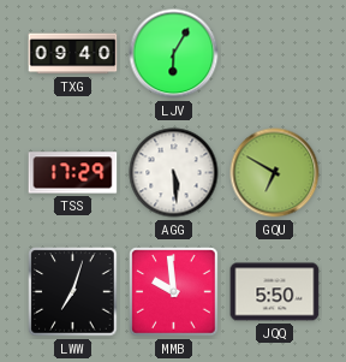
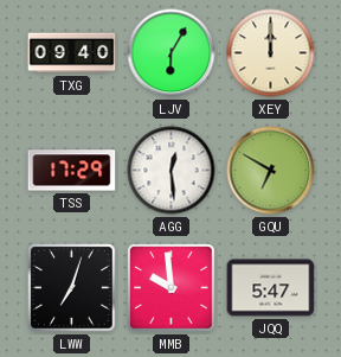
XEY: none -> 12:00
AGG: 5:29 -> 12:29
JQQ: 5:50 -> 5:47
